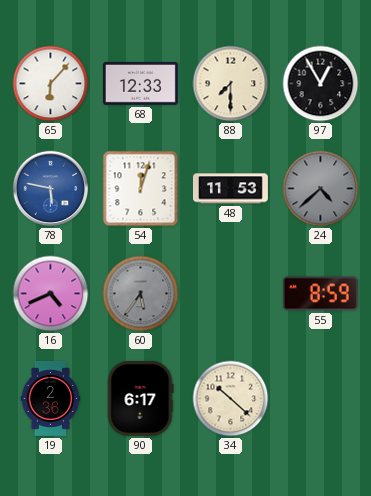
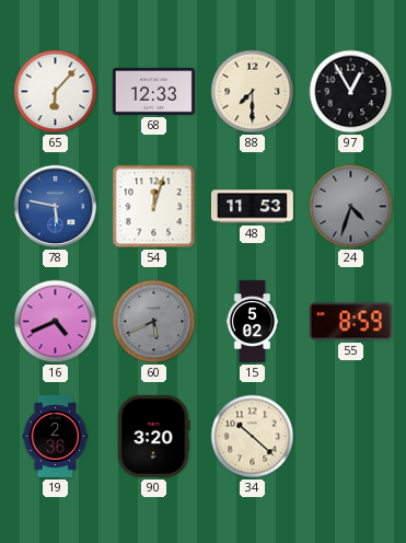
24: 4:38 -> 4:33
60: 5:36 -> 5:41
15: none -> 5:02
90: 6:17 -> 3:20
